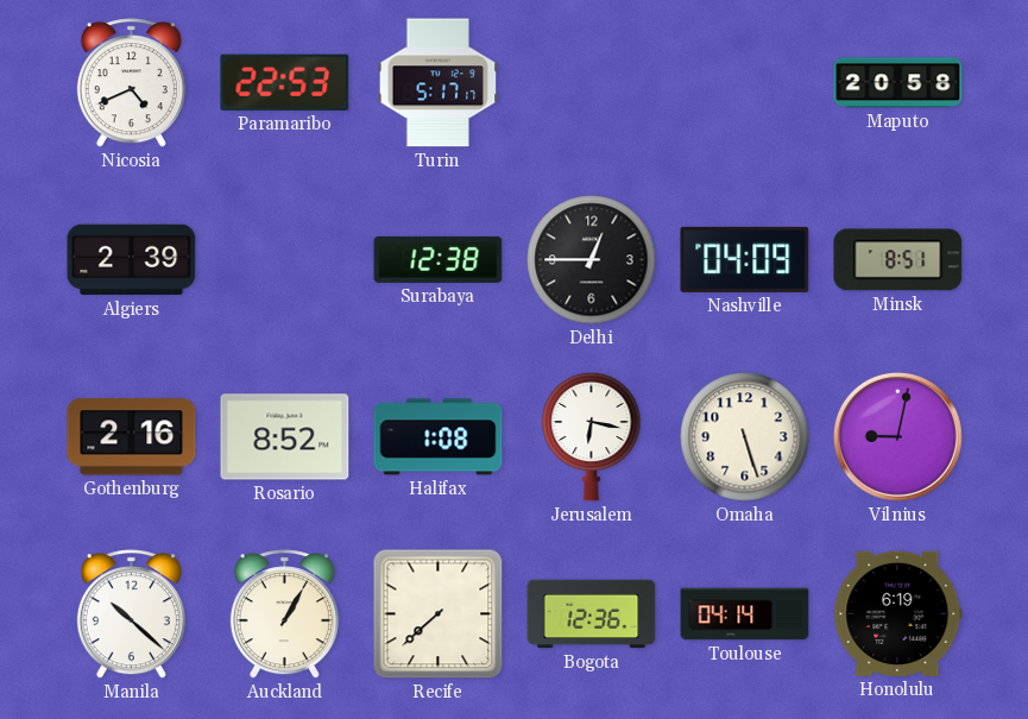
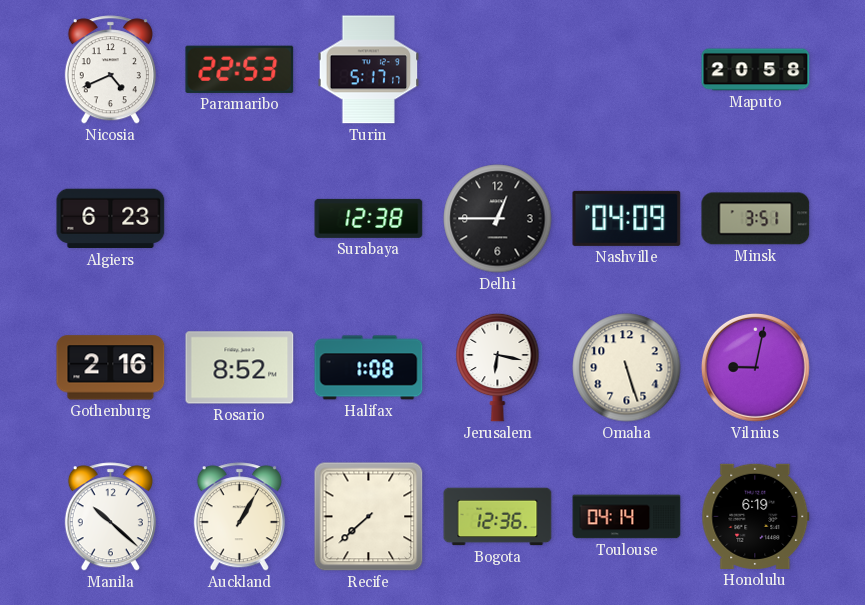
Algiers: 2:39 -> 6:23
Minsk: 8:51 -> 3:51
